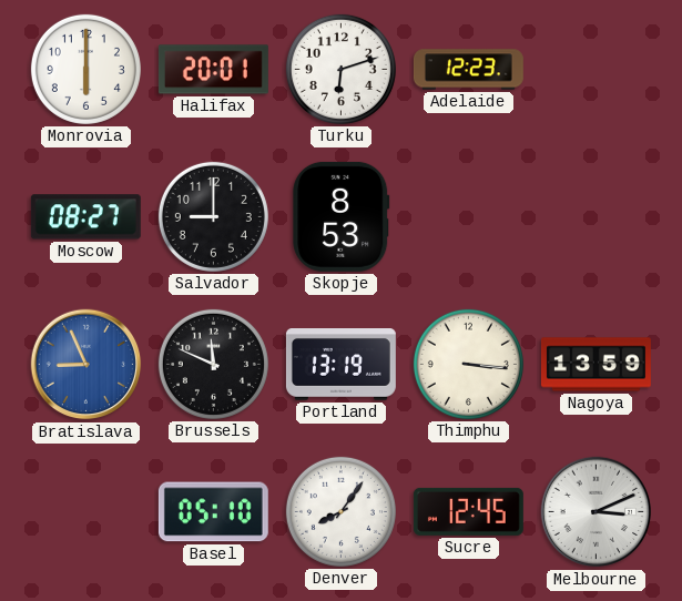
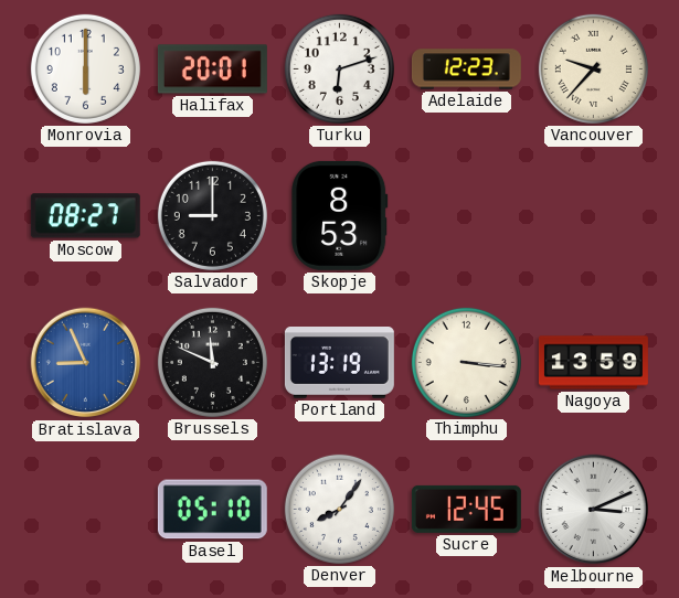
Vancouver: none -> 9:37
